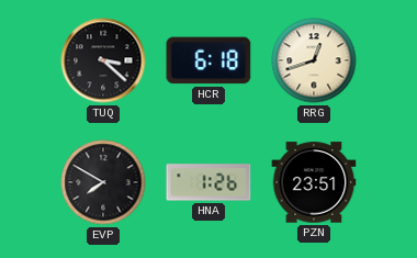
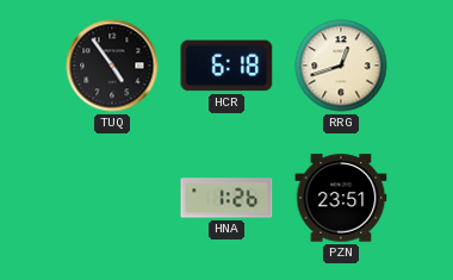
TUQ: 3:22 -> 4:54
EVP: 7:50 -> none
